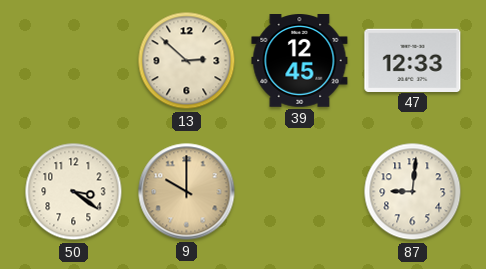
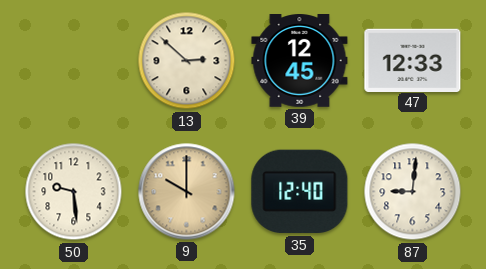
50: 3:21 -> 9:29
35: none -> 12:40
